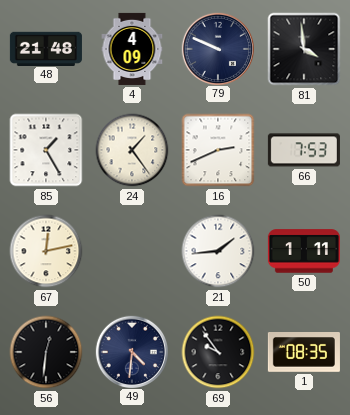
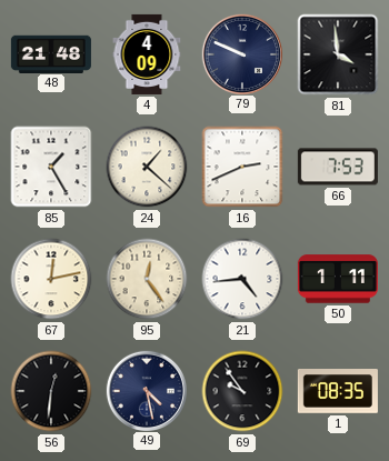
24: 1:24 -> 1:22
95: none -> 12:24
21: 1:44 -> 4:44
49: 4:31 -> 4:28
